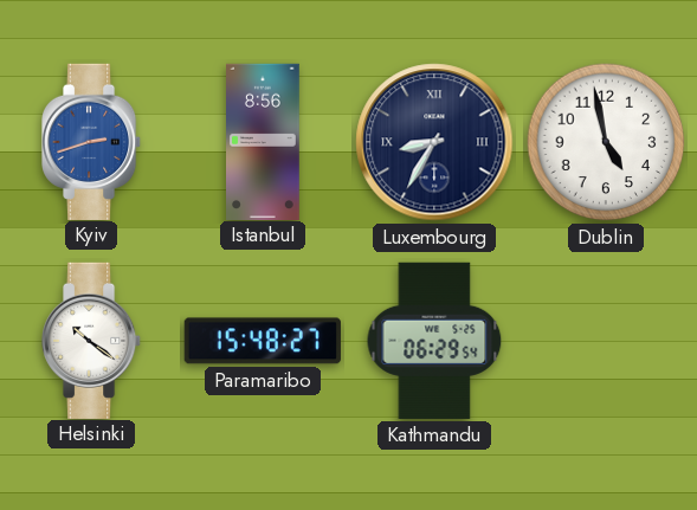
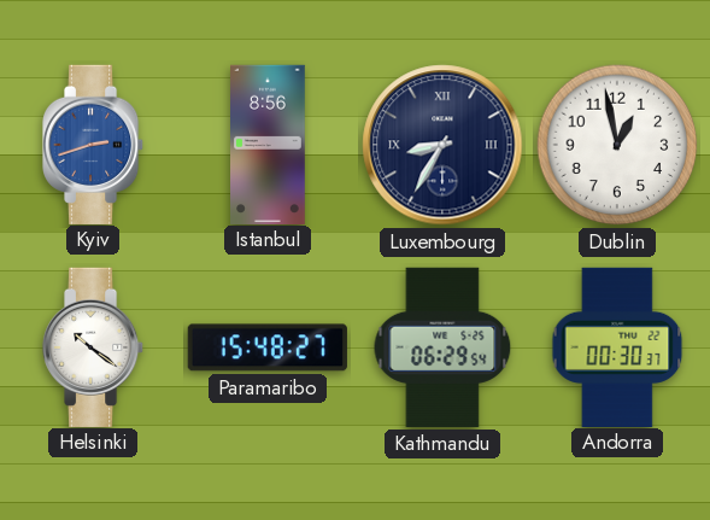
Dublin: 4:58 -> 12:58
Andorra: none -> 00:30
